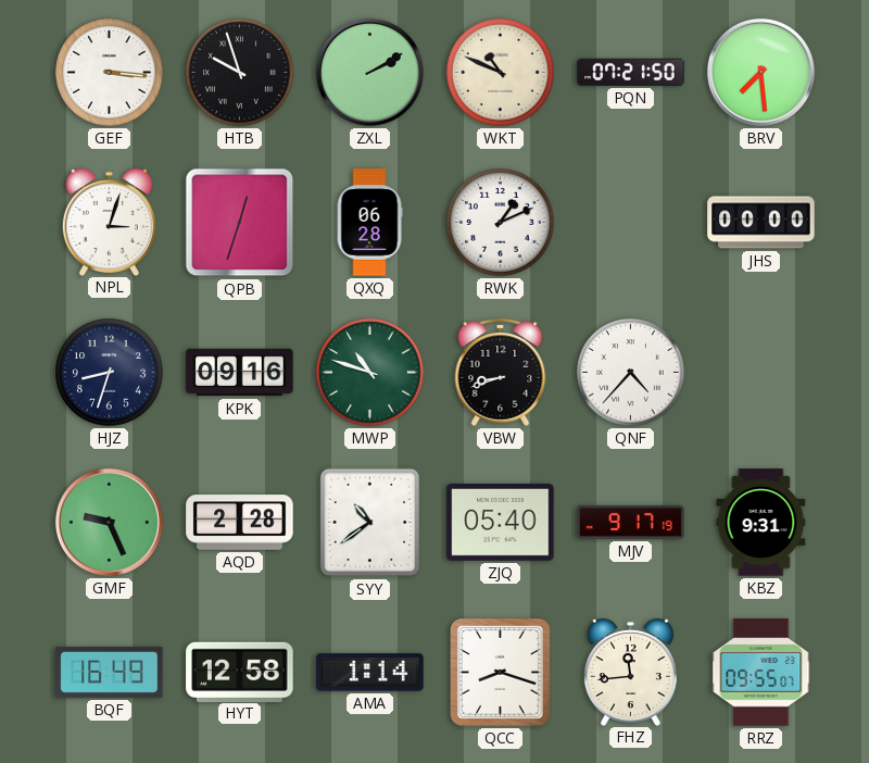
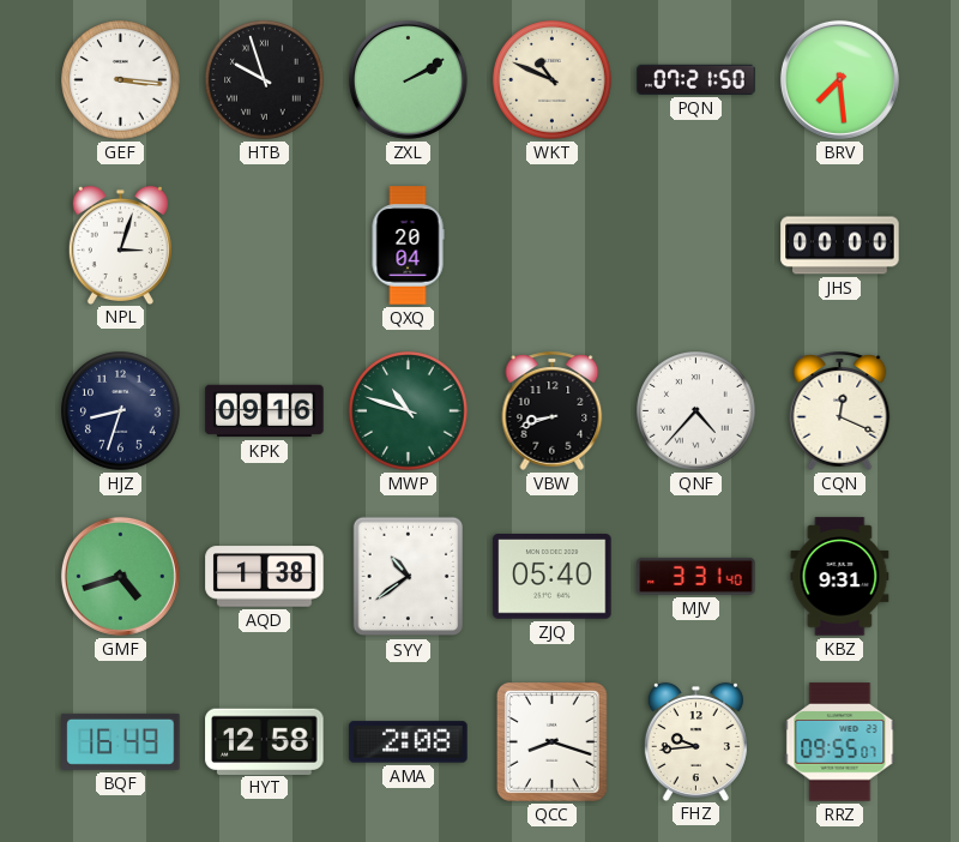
QPB: 12:33 -> none
QXQ: 06:28 -> 20:04
RWK: 1:11 -> none
CQN: none -> 12:19
GMF: 9:26 -> 4:42
AQD: 2:28 -> 1:38
MJV: 9:17 -> 3:31
AMA: 1:14 -> 2:08
FHZ: 11:44 -> 9:44
